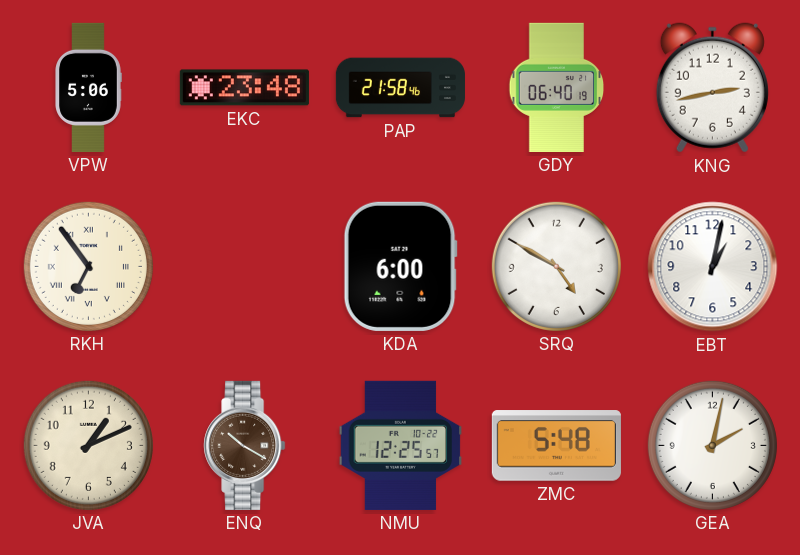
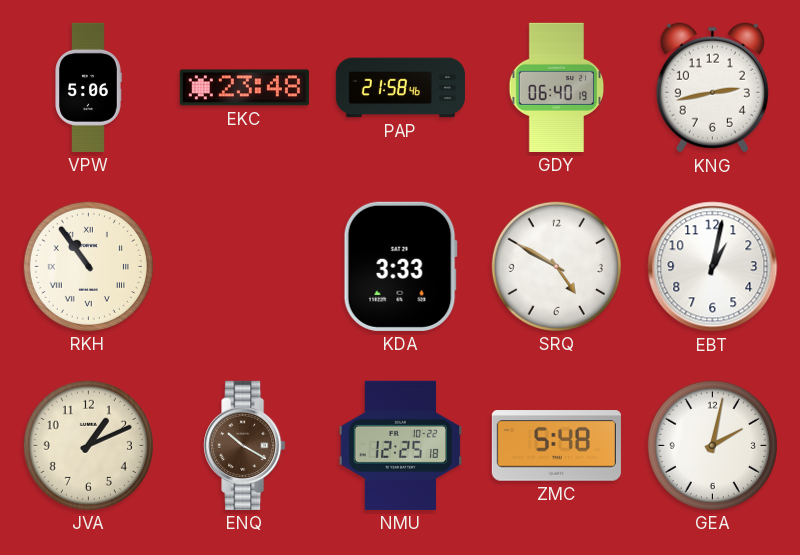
RKH: 6:54 -> 10:54
KDA: 6:00 -> 3:33
NMU: 12:25:57 -> 12:25:18
